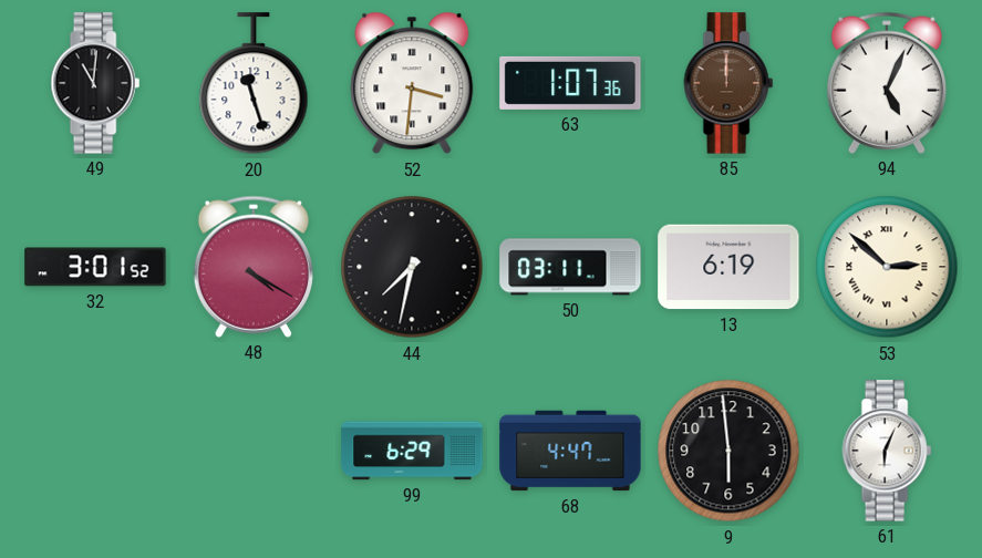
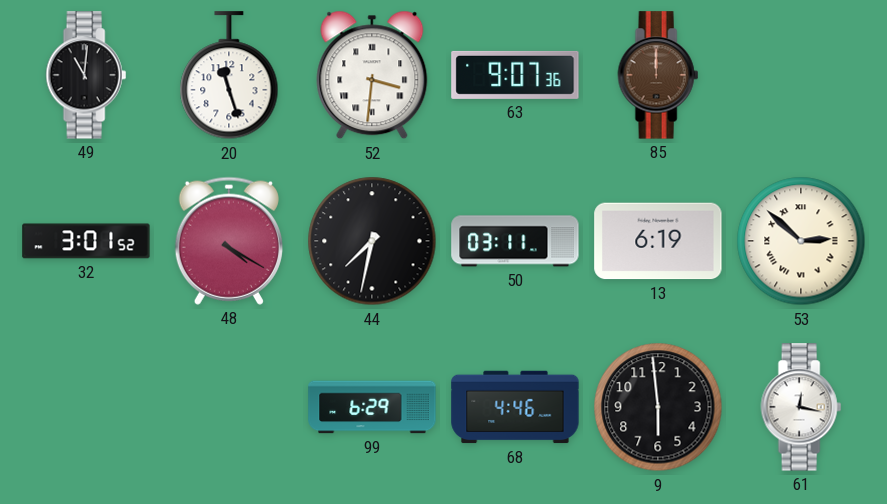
63: 1:07 -> 9:07
94: 5:04 -> none
68: 4:47 -> 4:46
61: 6:04 -> 12:17
